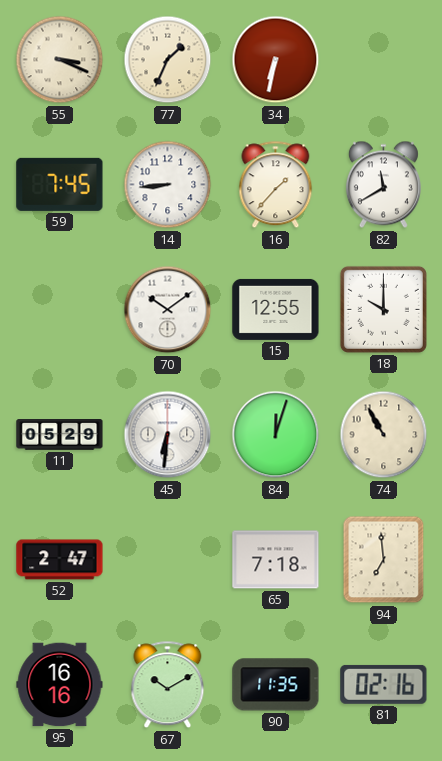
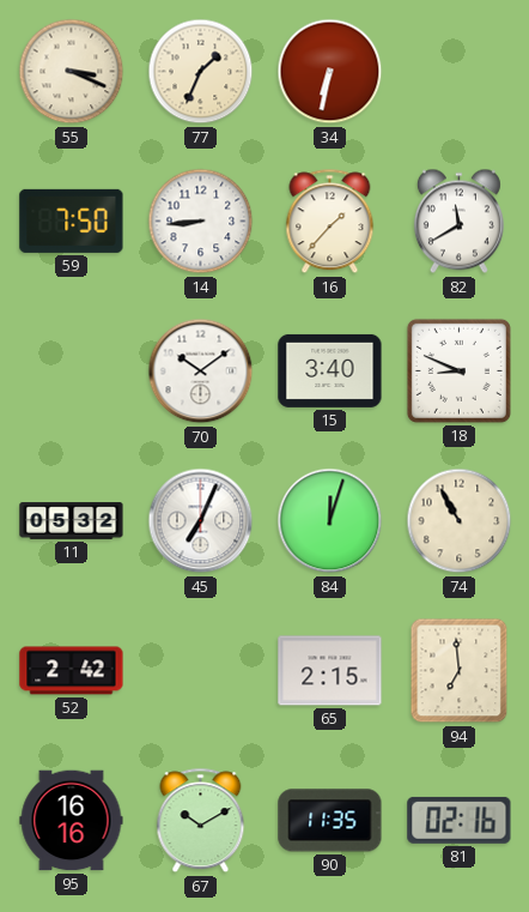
59: 7:45 -> 7:50
15: 12:55 -> 3:40
18: 10:00 -> 8:49
11: 05:29 -> 05:32
45: 6:31 -> 7:04
52: 2:47 -> 2:42
65: 7:18 -> 2:15
